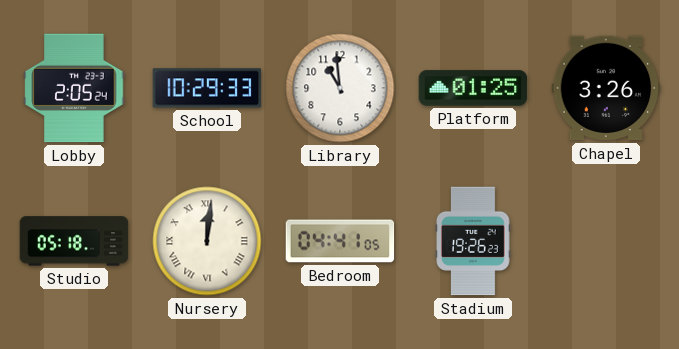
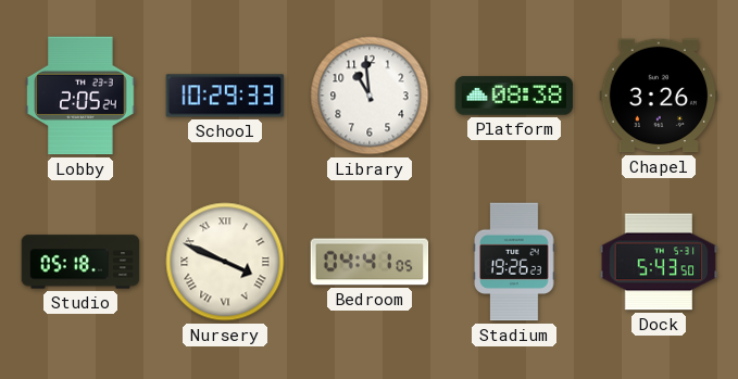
Platform: 01:25 -> 08:38
Nursery: 12:01 -> 3:49
Dock: none -> 5:43
